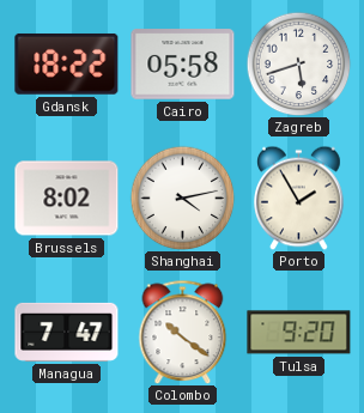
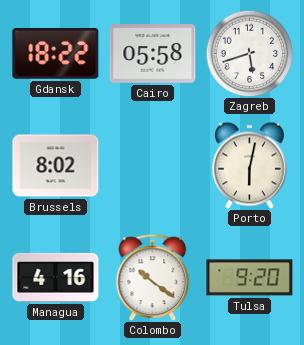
Shanghai: 4:13 -> none
Porto: 1:55 -> 6:02
Managua: 7:47 -> 4:16
